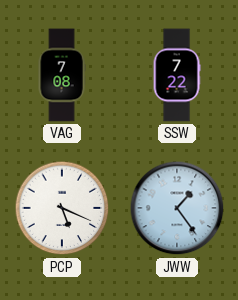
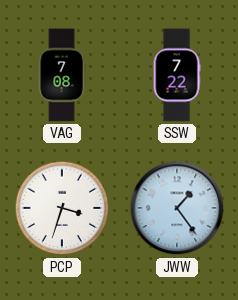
PCP: 5:19 -> 3:33
